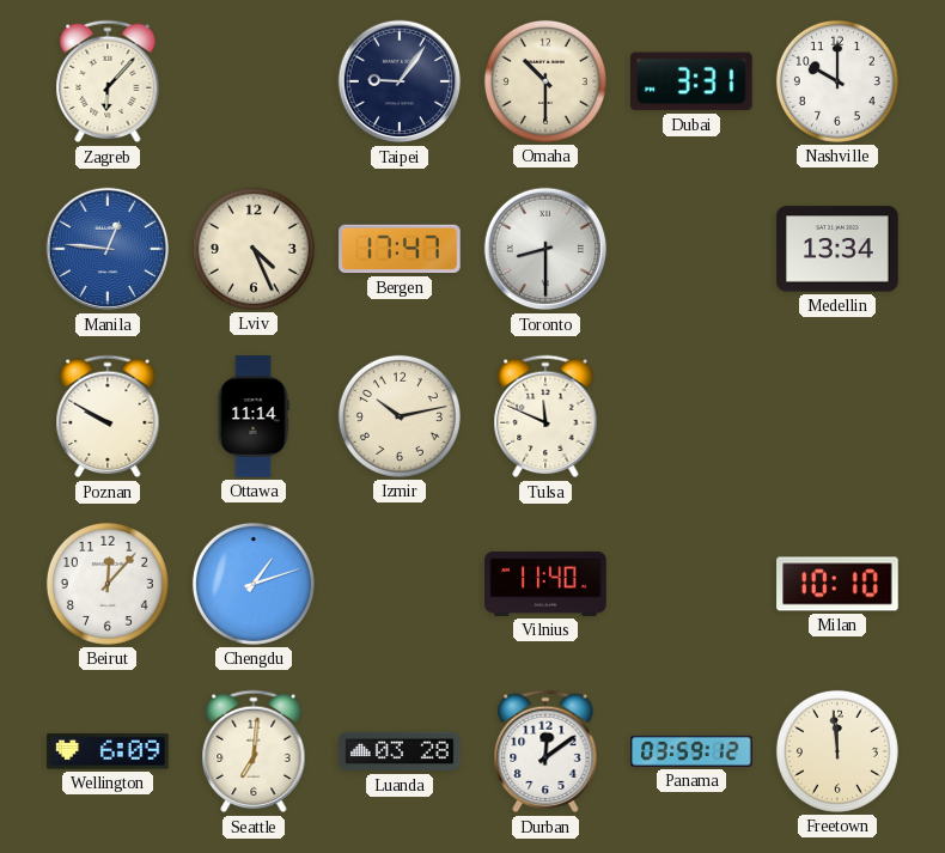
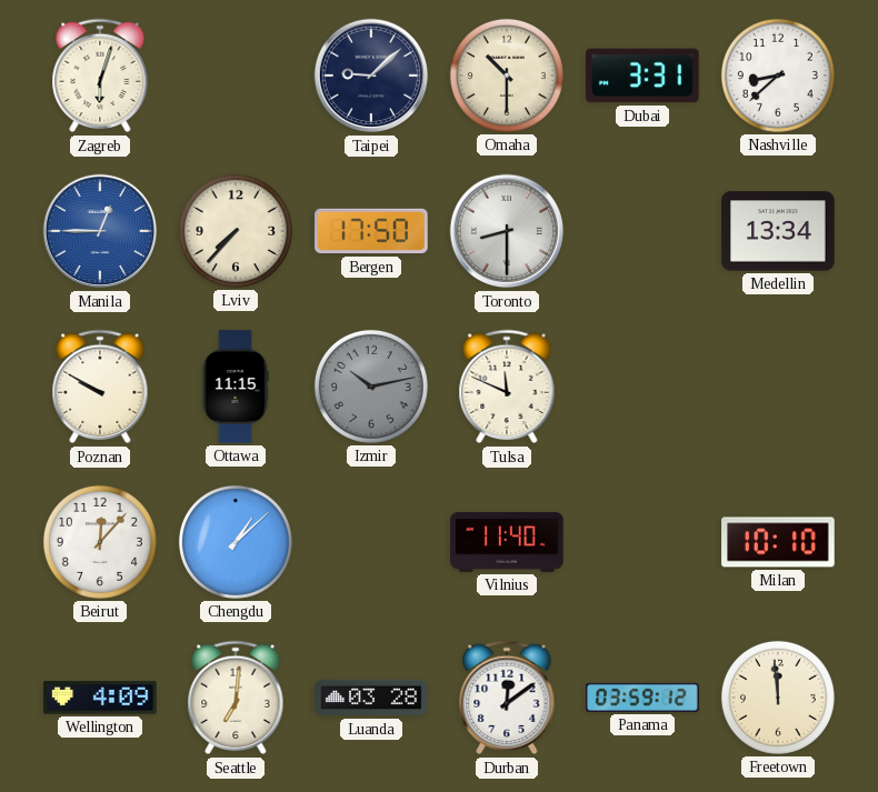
Zagreb: 6:07 -> 6:03
Taipei: 9:06 -> 9:08
Nashville: 10:00 -> 8:38
Manila: 12:46 -> 12:45
Lviv: 4:26 -> 7:37
Bergen: 17:47 -> 17:50
Ottawa: 11:14 -> 11:15
Izmir dial: cream -> grey
Chengdu: 1:12 -> 1:08
Wellington: 6:09 -> 4:09
